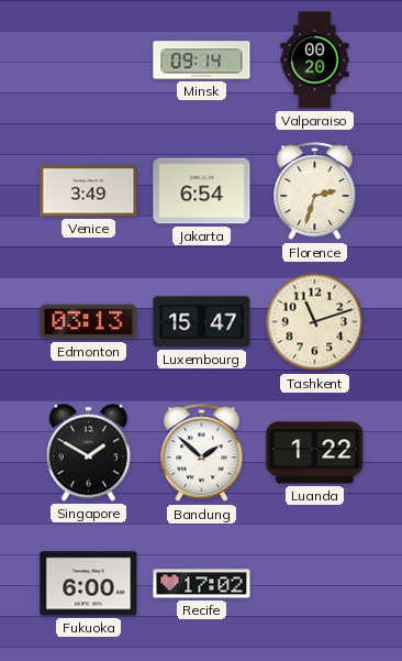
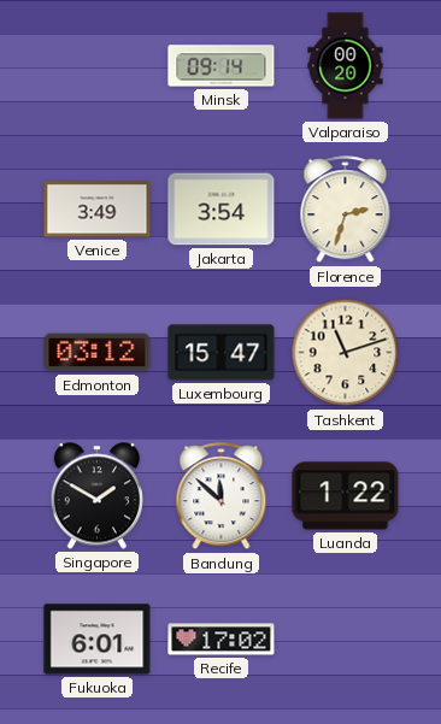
Jakarta: 6:54 -> 3:54
Edmonton: 03:13 -> 03:12
Bandung: 1:52 -> 11:52
Fukuoka: 6:00 -> 6:01
